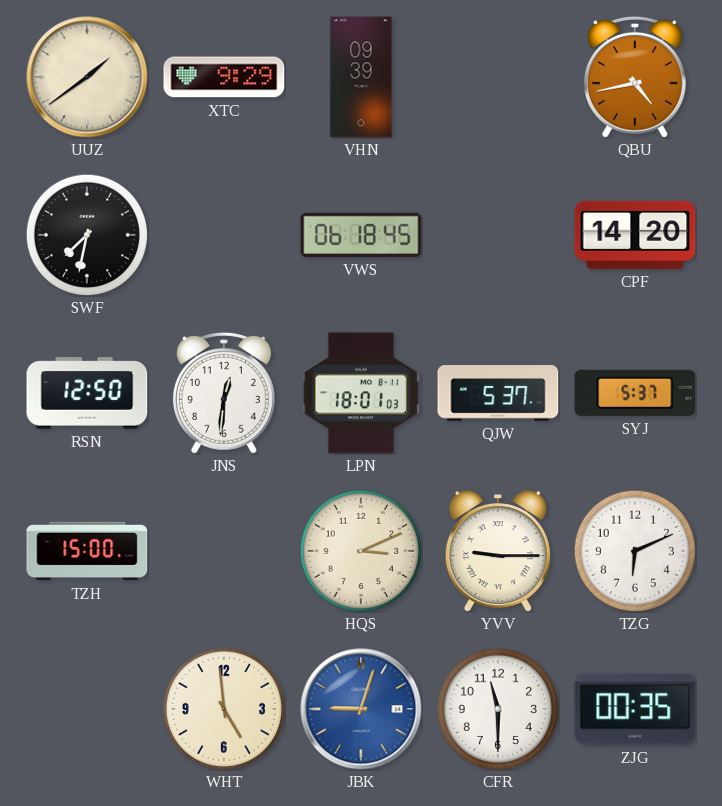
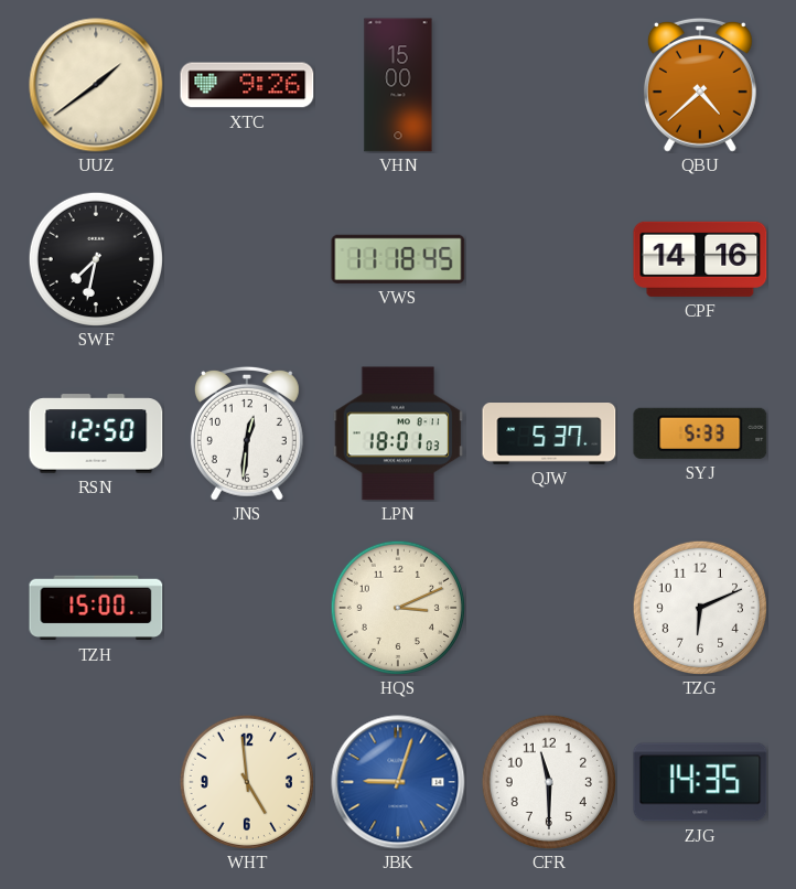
XTC: 9:29 -> 9:26
VHN: 09:39 -> 15:00
QBU: 4:43 -> 4:38
VWS: 06:18 -> 11:18
CPF: 14:20 -> 14:16
SYJ: 5:37 -> 5:33
YVV: 9:15 -> none
ZJG: 00:35 -> 14:35
